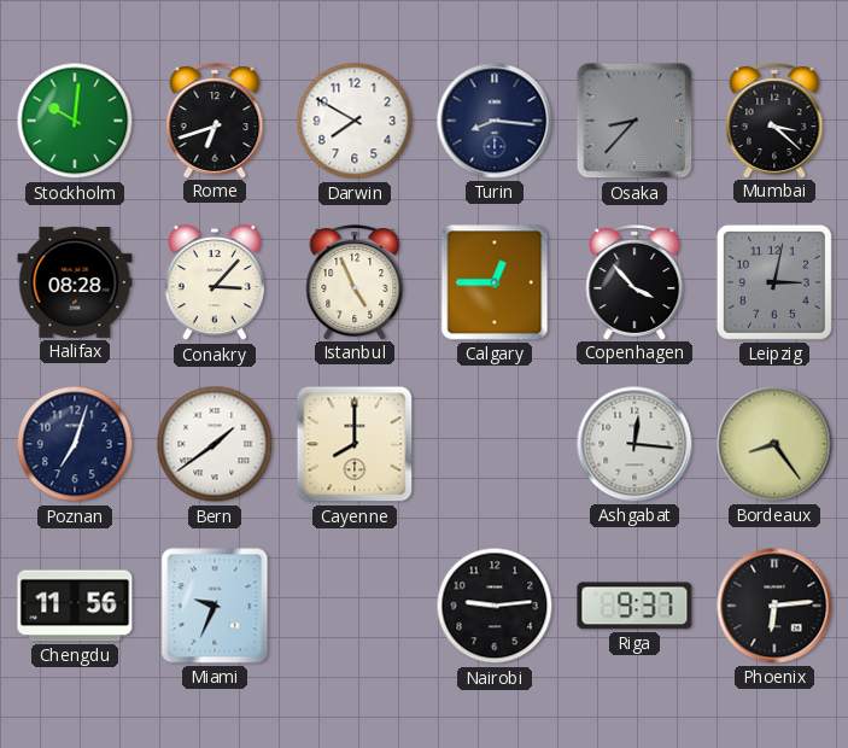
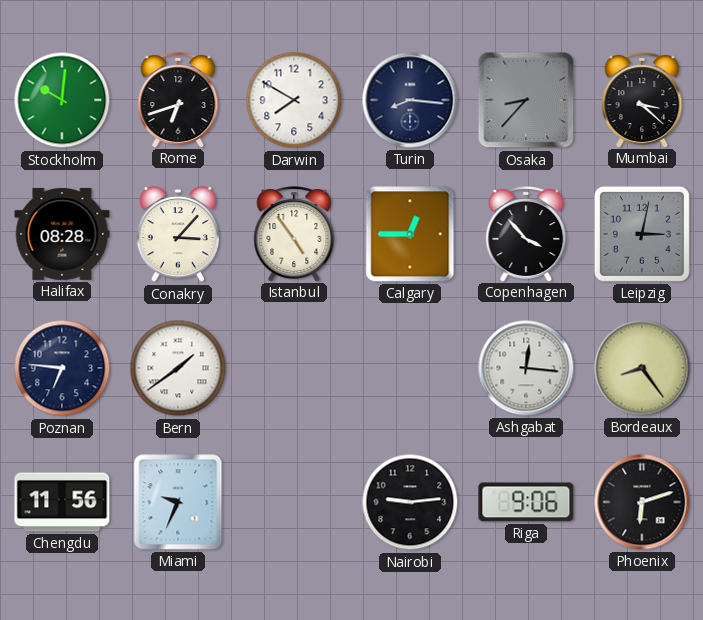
Istanbul: 4:56 -> 4:54
Poznan: 7:03 -> 6:46
Cayenne: 8:00 -> none
Riga: 9:37 -> 9:06
Phoenix: 6:14 -> 6:12
